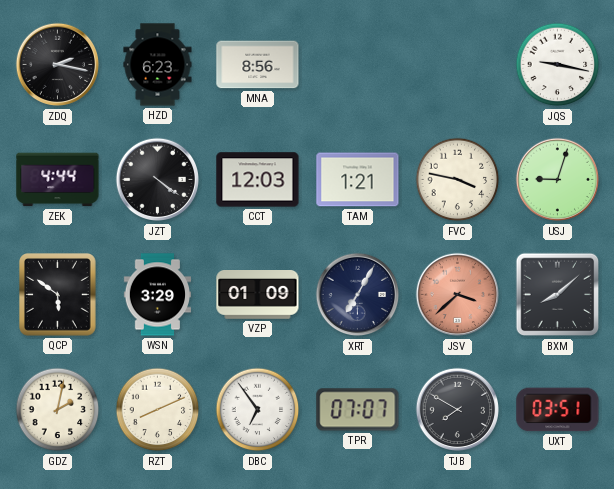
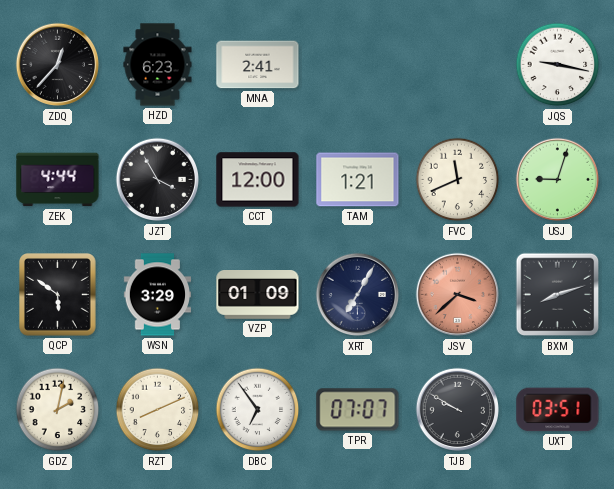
ZDQ: 2:17 -> 12:37
MNA: 8:56 -> 2:41
JZT: 4:21 -> 3:55
CCT: 12:03 -> 12:00
FVC: 3:47 -> 11:41
BXM: 8:08 -> 8:12
TJB: 7:50 -> 9:50
